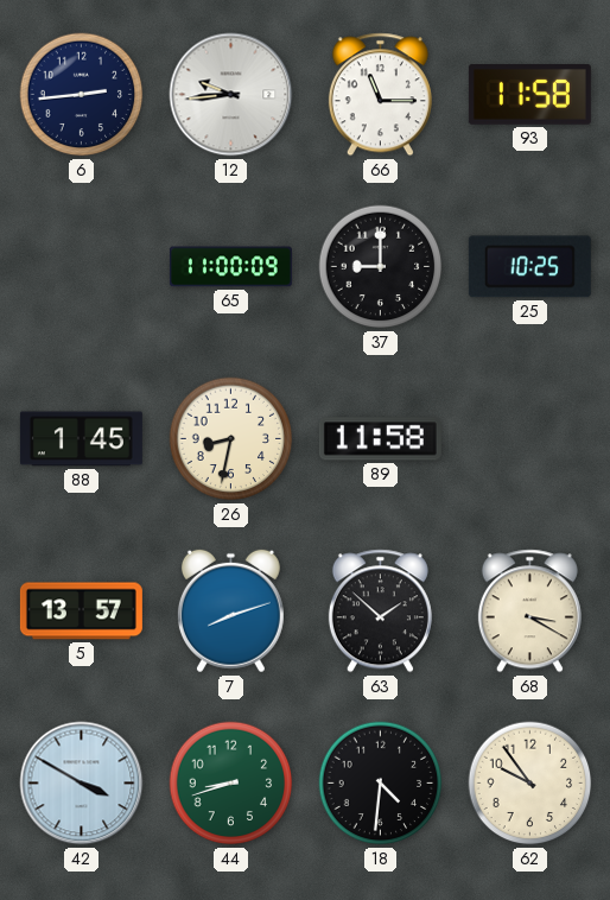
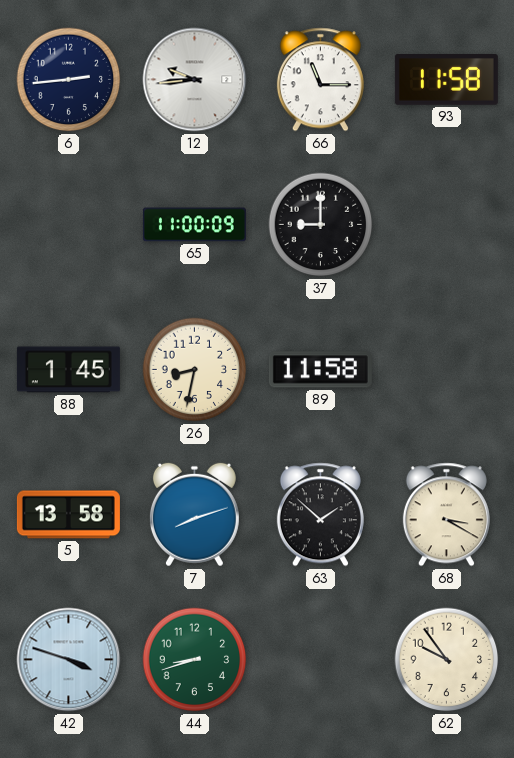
25: 10:25 -> none
5: 13:57 -> 13:58
42: 3:50 -> 3:48
18: 4:31 -> none
